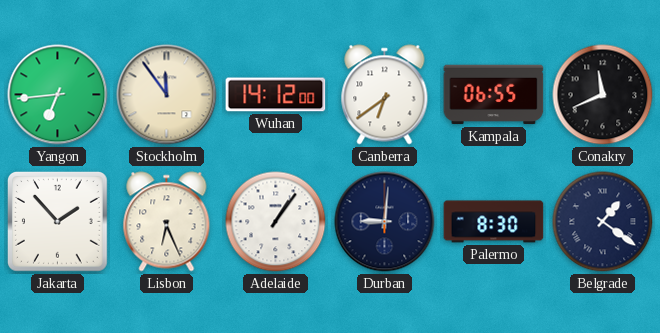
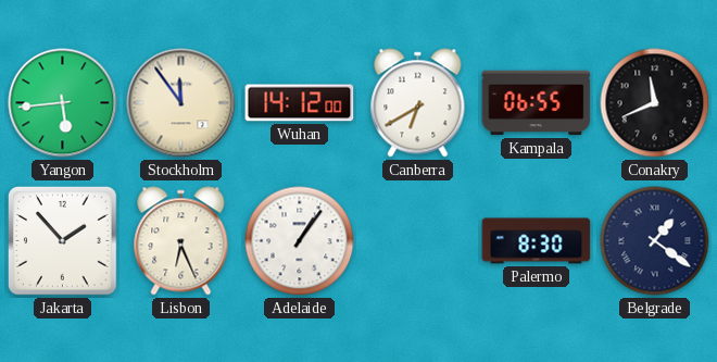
Yangon: 6:44 -> 5:44
Canberra: 6:39 -> 6:40
Durban: 9:01 -> none
